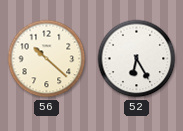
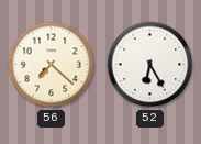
56: 10:22 -> 7:22
